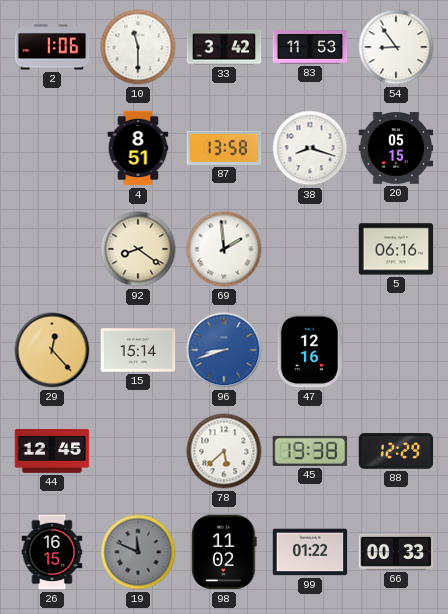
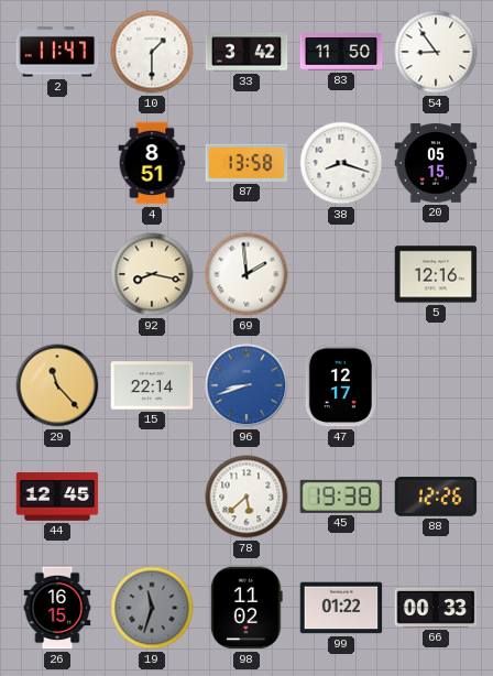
2: 1:06 -> 11:47
10: 11:30 -> 1:30
83: 11:53 -> 11:50
92: 8:21 -> 8:17
5: 06:16 -> 12:16
29: 12:23 -> 11:23
15: 15:14 -> 22:14
47: 12:16 -> 12:17
88: 12:29 -> 12:26
19: 11:49 -> 11:33
